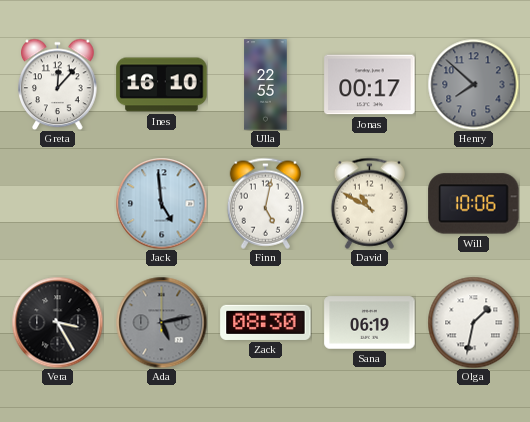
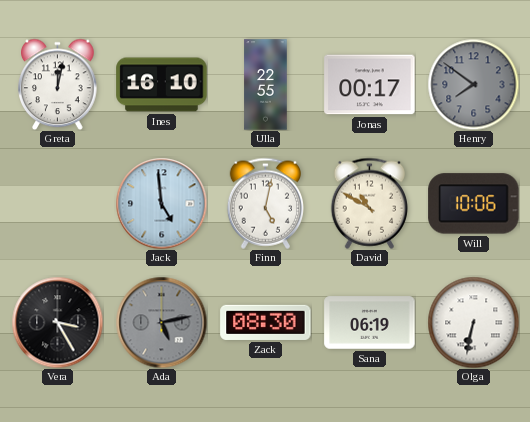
Greta: 12:07 -> 12:02
Henry: 7:52 -> 7:51
Olga: 1:32 -> 6:32
